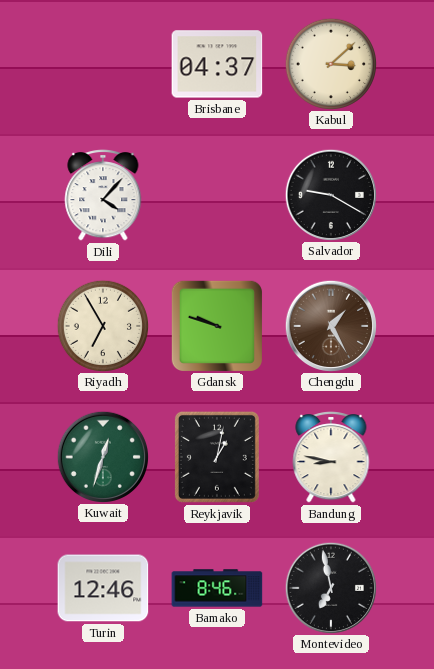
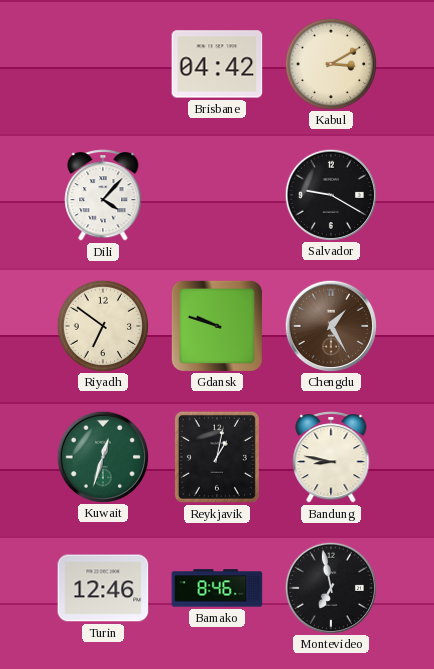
Brisbane: 04:37 -> 04:42
Kabul: 3:08 -> 3:10
Riyadh: 6:55 -> 6:51
